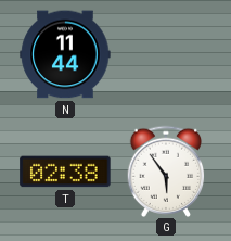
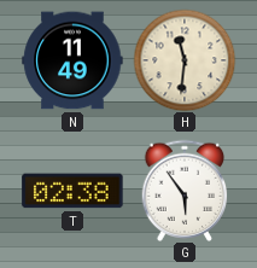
N: 11:44 -> 11:49
H: none -> 11:31
